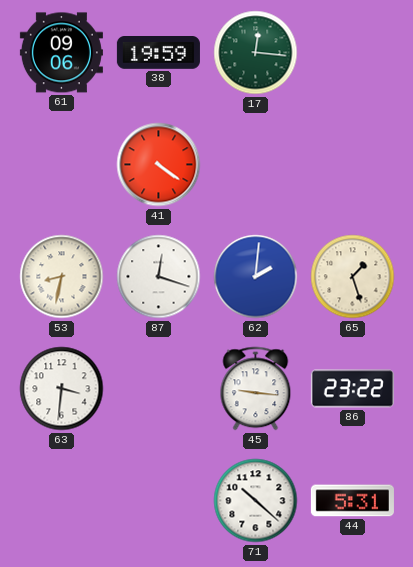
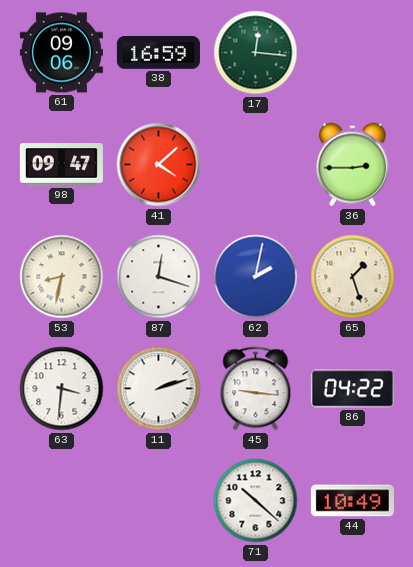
38: 19:59 -> 16:59
98: none -> 09:47
41: 4:21 -> 4:08
36: none -> 2:45
62: 2:01 -> 2:02
11: none -> 2:12
86: 23:22 -> 04:22
44: 5:31 -> 10:49
